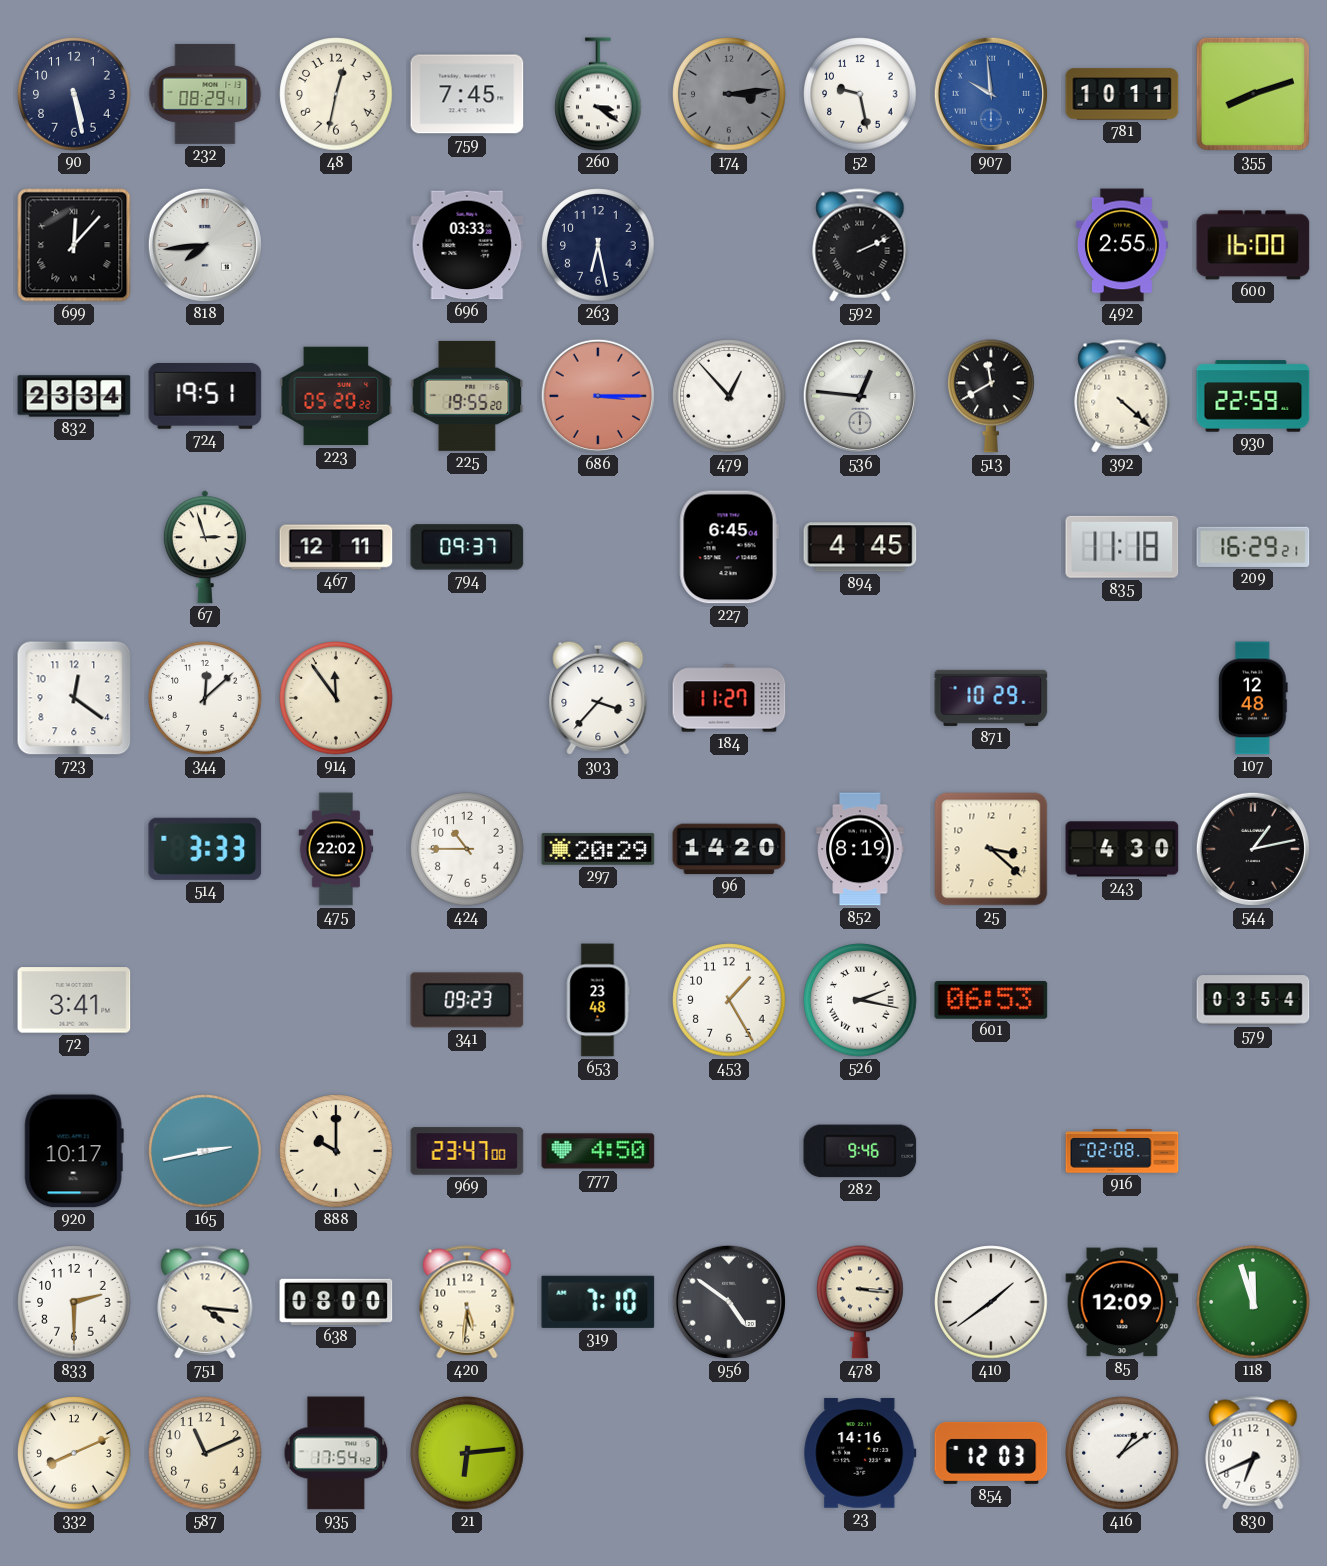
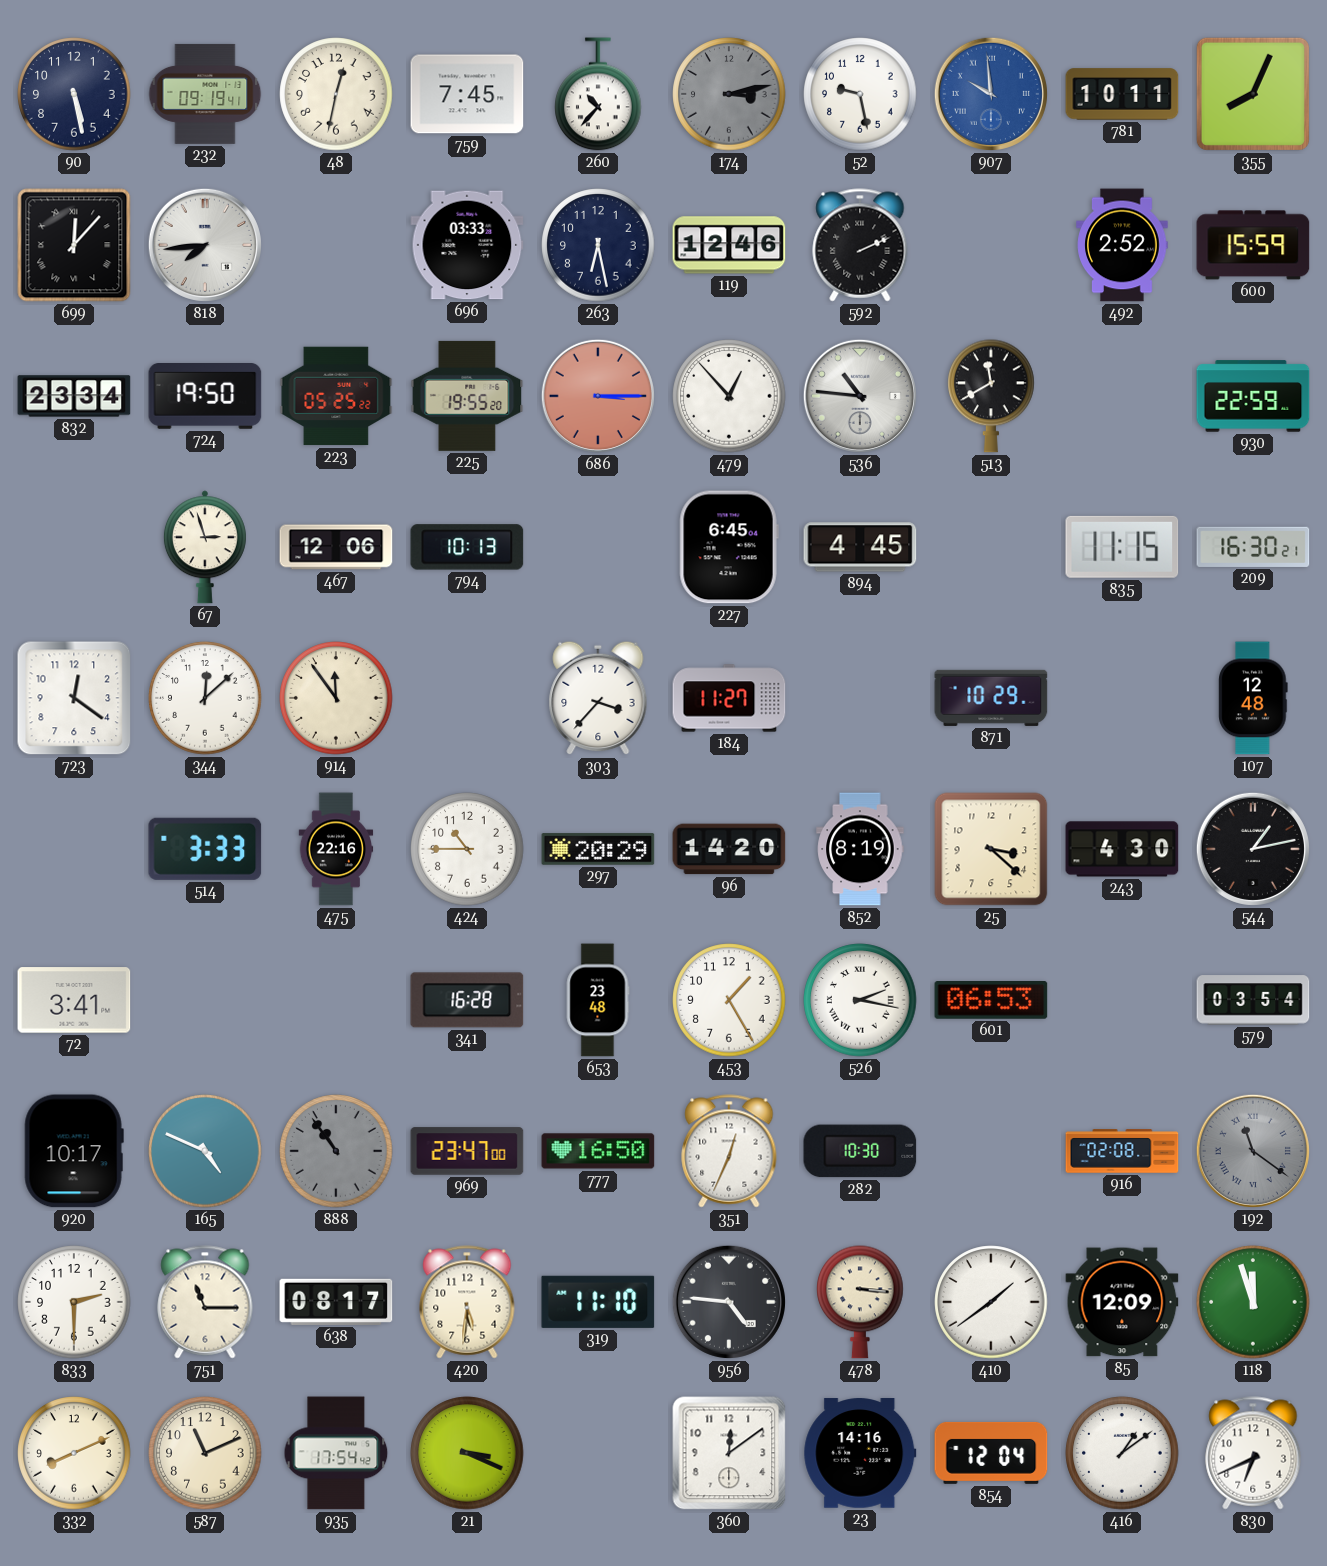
232: 08:29 -> 09:19
260: 3:21 -> 10:37
174: 3:14 -> 3:13
355: 8:12 -> 8:04
119: none -> 12:46
492: 2:55 -> 2:52
600: 16:00 -> 15:59
724: 19:51 -> 19:50
223: 05:20 -> 05:25
536: 12:46 -> 10:46
392: 4:22 -> none
467: 12:11 -> 12:06
794: 09:37 -> 10:13
835: 11:18 -> 11:15
209: 16:29 -> 16:30
475: 22:02 -> 22:16
341: 09:23 -> 16:28
165: 2:43 -> 4:49
888: 10:00 -> 10:54
888 dial: cream -> grey
777: 4:50 -> 16:50
351: none -> 12:34
282: 9:46 -> 10:30
192: none -> 11:21
751: 4:16 -> 11:15
638: 08:00 -> 08:17
319: 7:10 -> 11:10
956: 4:51 -> 4:46
21: 6:14 -> 3:19
360: none -> 12:09
854: 12:03 -> 12:04
